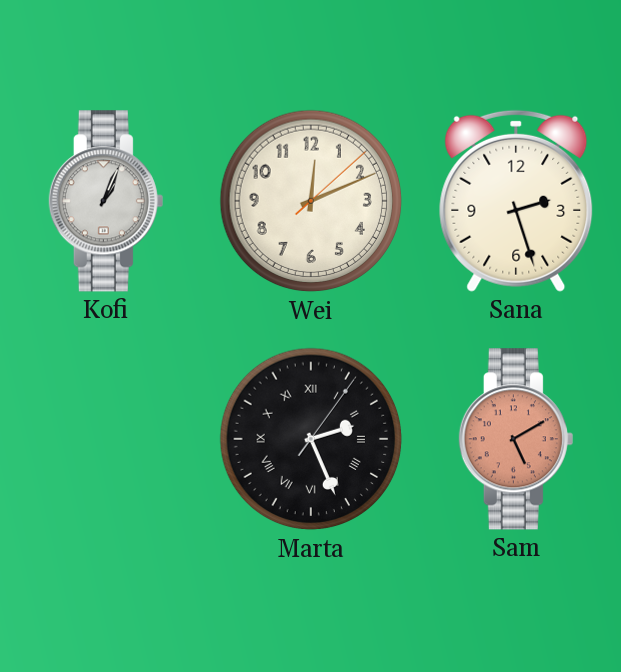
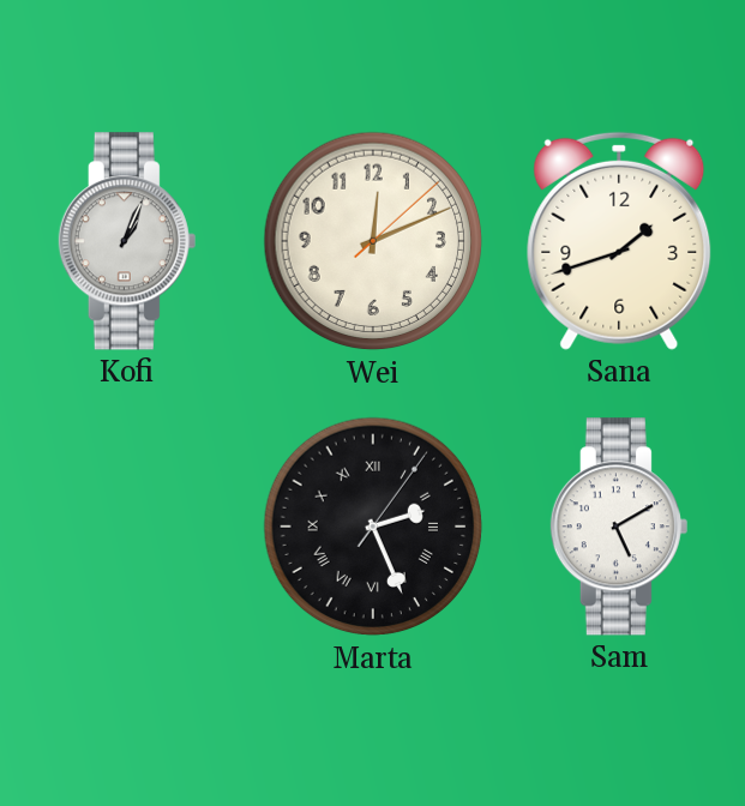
Sana: 2:27 -> 1:42
Sam dial: salmon -> white
